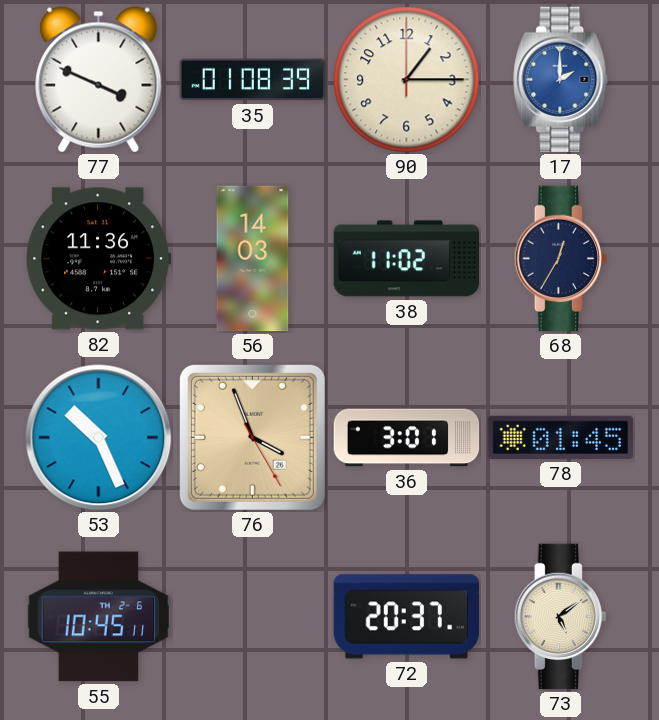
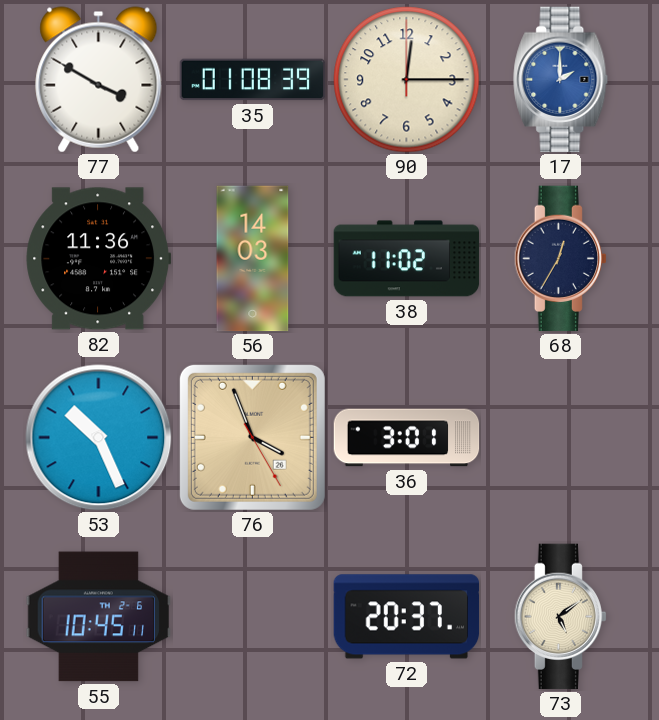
77: 3:49 -> 3:50
90: 1:15 -> 12:15
78: 01:45 -> none
